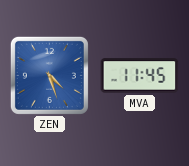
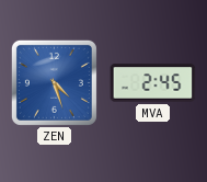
MVA: 11:45 -> 2:45
